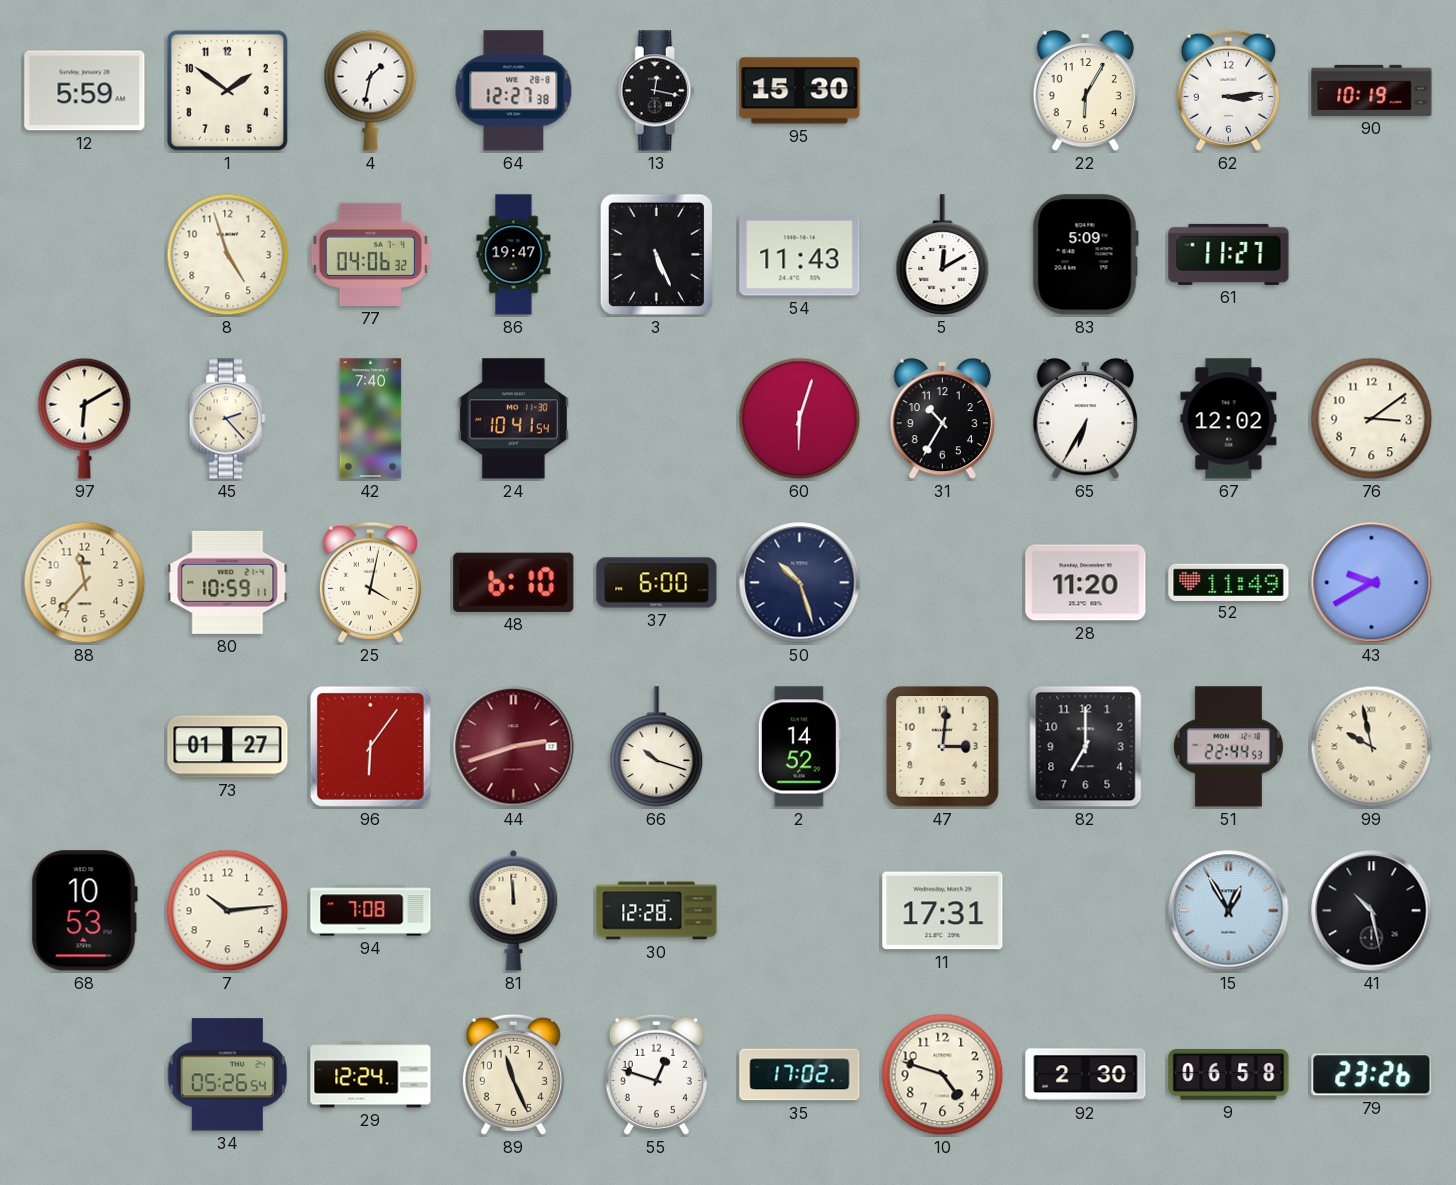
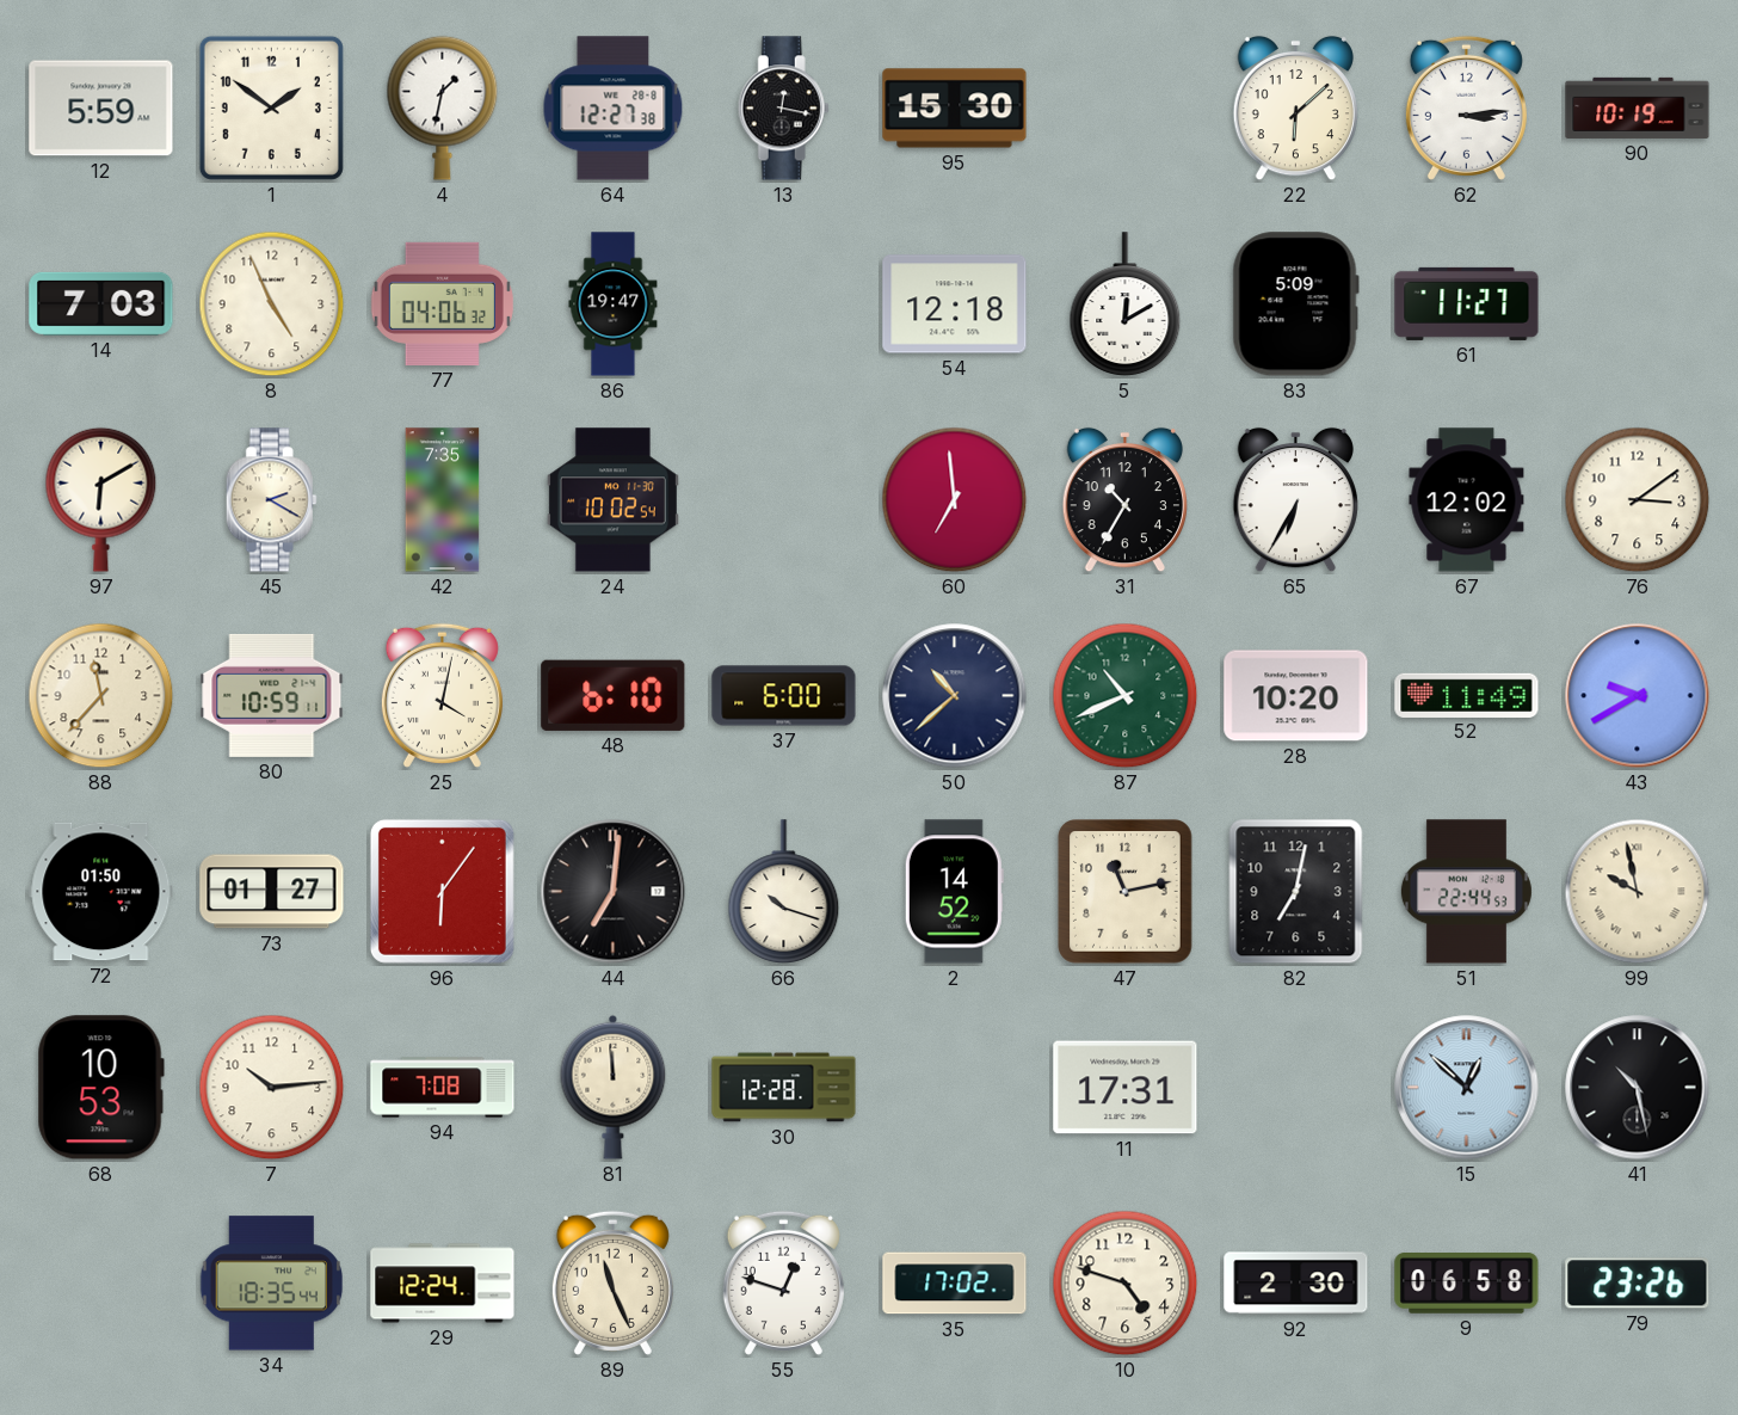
22: 6:05 -> 6:08
14: none -> 7:03
8: 4:57 -> 4:56
3: 5:26 -> none
54: 11:43 -> 12:18
45: 2:23 -> 2:20
42: 7:40 -> 7:35
24: 10:41 -> 10:02
60: 6:03 -> 6:59
50: 10:27 -> 10:38
87: none -> 10:41
28: 11:20 -> 10:20
72: none -> 01:50
44: 2:42 -> 7:01
44 dial: burgundy -> black
47: 3:01 -> 11:13
82: 7:00 -> 7:02
15: 12:55 -> 12:52
34: 05:26 -> 18:35
